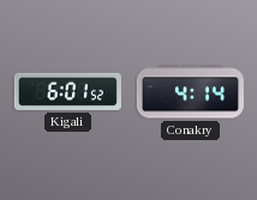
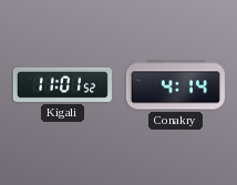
Kigali: 6:01 -> 11:01
